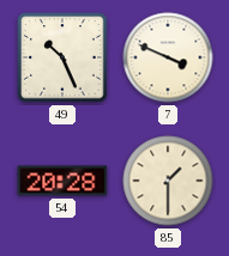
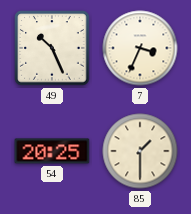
7: 3:49 -> 3:34
54: 20:28 -> 20:25
